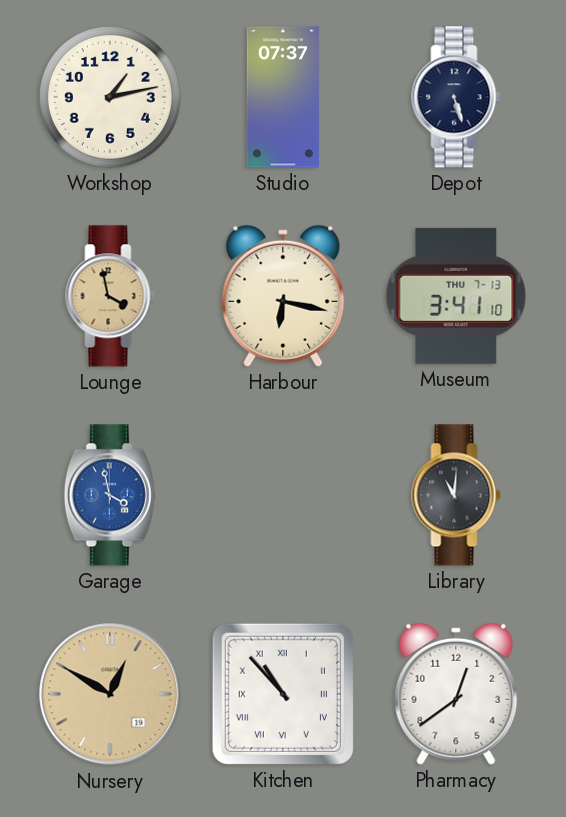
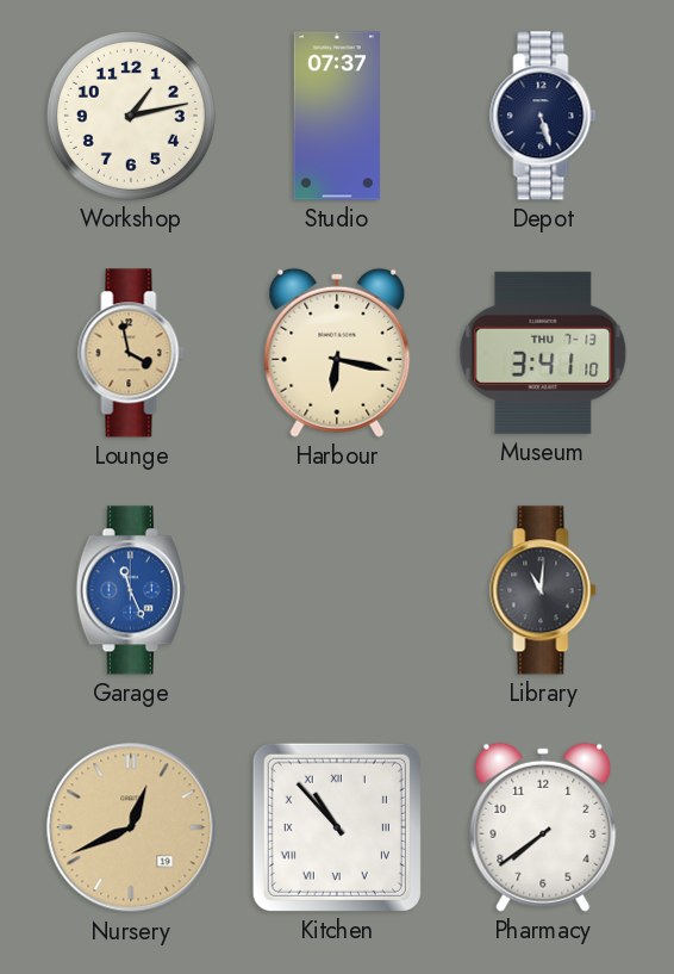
Garage: 3:58 -> 11:26
Nursery: 12:50 -> 12:41
Pharmacy: 12:39 -> 7:39
